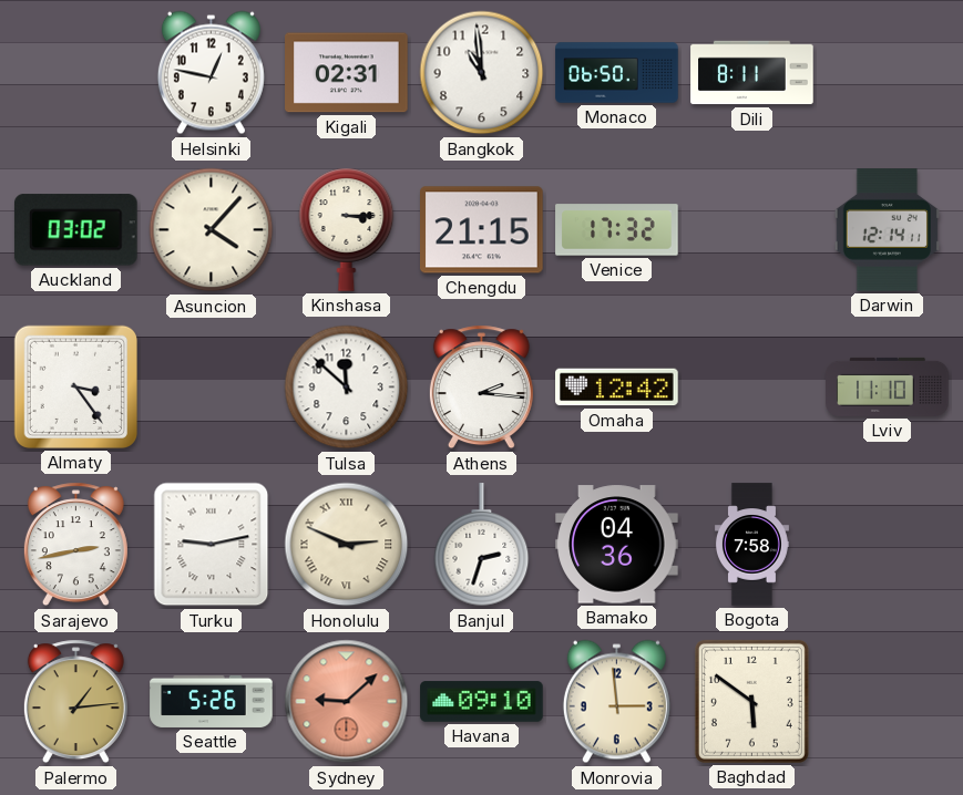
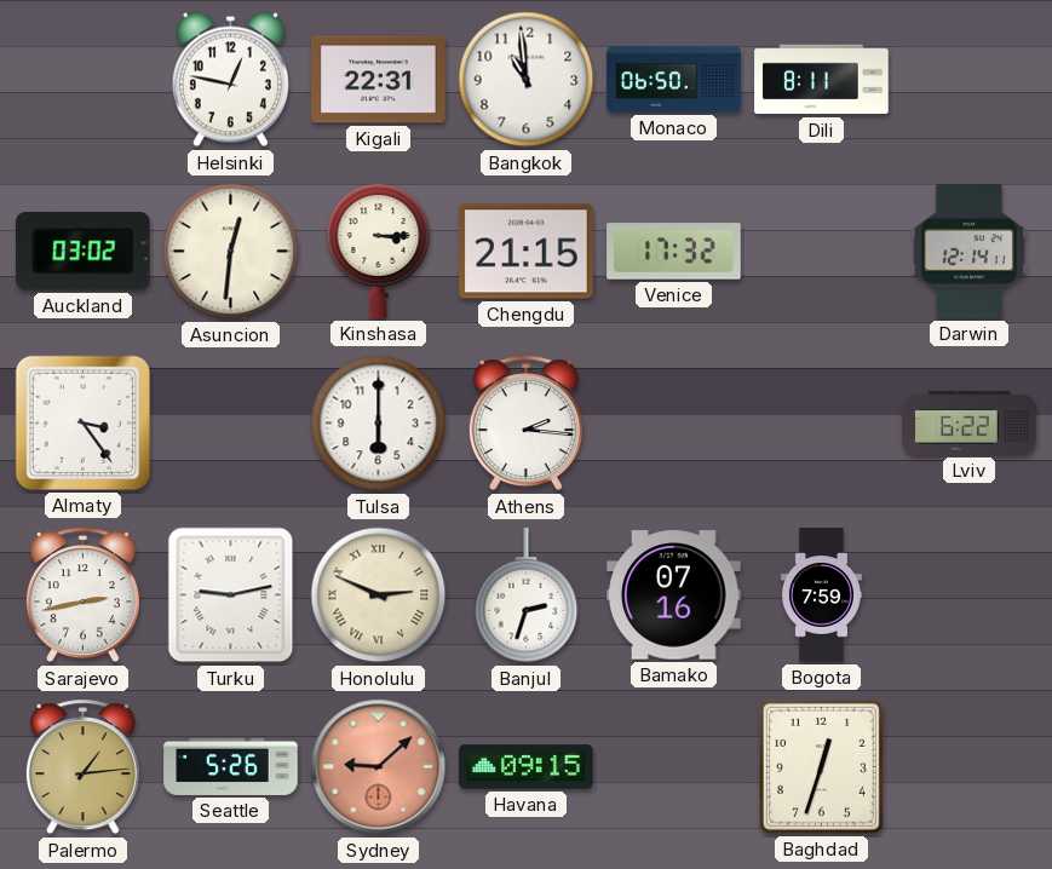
Kigali: 02:31 -> 22:31
Asuncion: 4:07 -> 12:31
Tulsa: 11:52 -> 6:00
Omaha: 12:42 -> none
Lviv: 11:10 -> 6:22
Bamako: 04:36 -> 07:16
Bogota: 7:58 -> 7:59
Havana: 09:10 -> 09:15
Monrovia: 2:59 -> none
Baghdad: 5:51 -> 12:33
